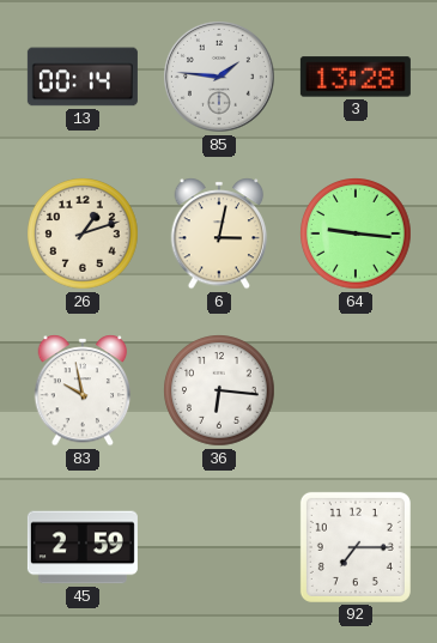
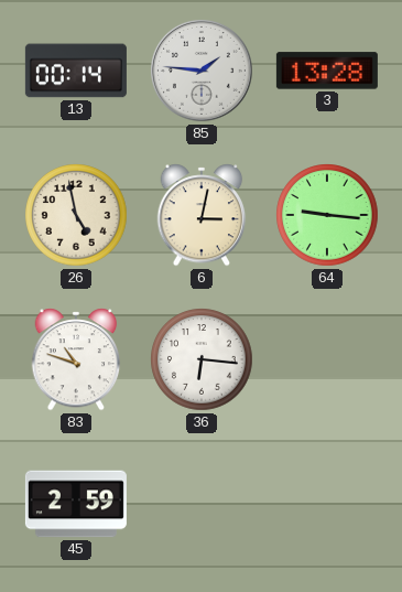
26: 1:12 -> 4:58
83: 9:58 -> 10:48
92: 7:15 -> none
